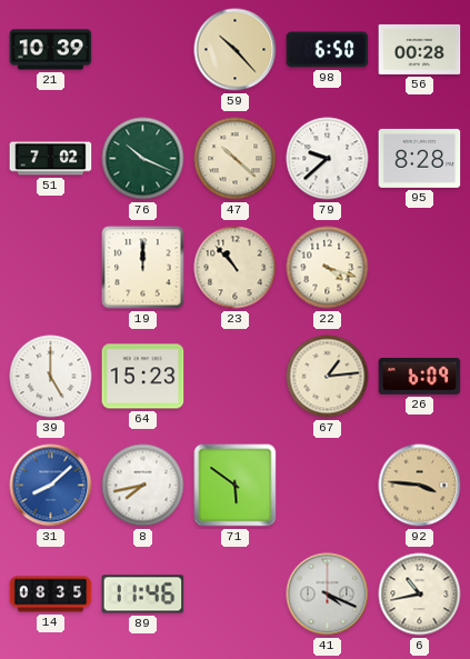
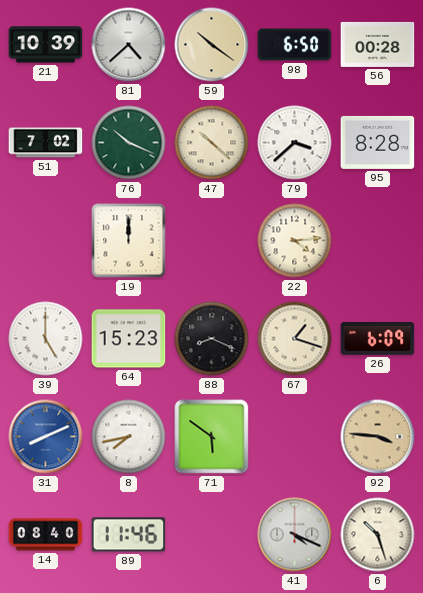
81: none -> 4:38
59: 10:23 -> 10:21
79: 9:38 -> 3:38
23: 10:53 -> none
22: 4:18 -> 4:14
88: none -> 8:19
67: 1:14 -> 1:18
31: 8:08 -> 8:11
14: 08:35 -> 08:40
6: 10:43 -> 10:27
